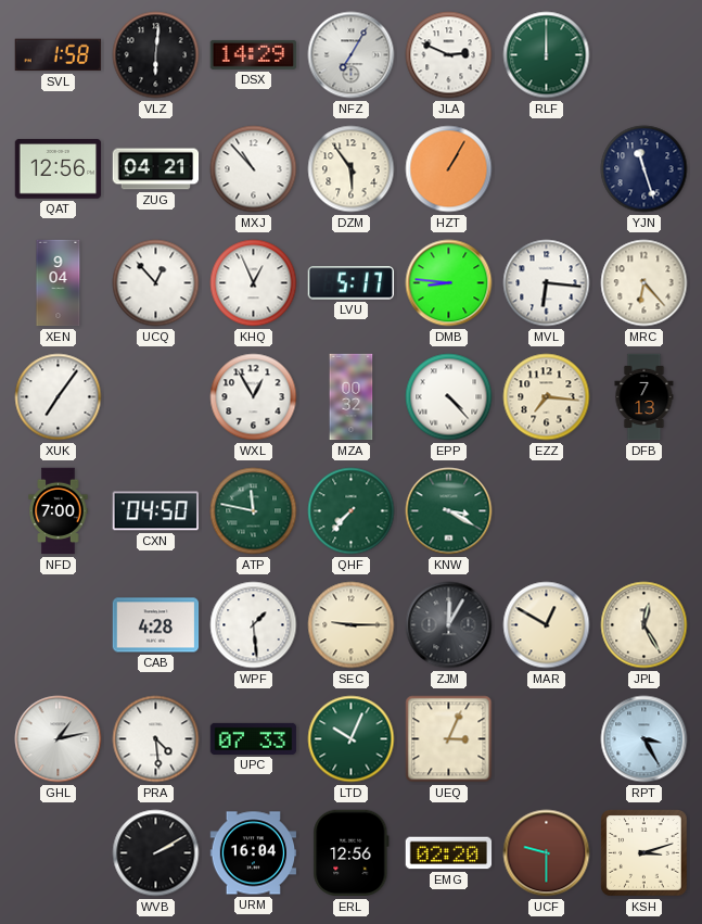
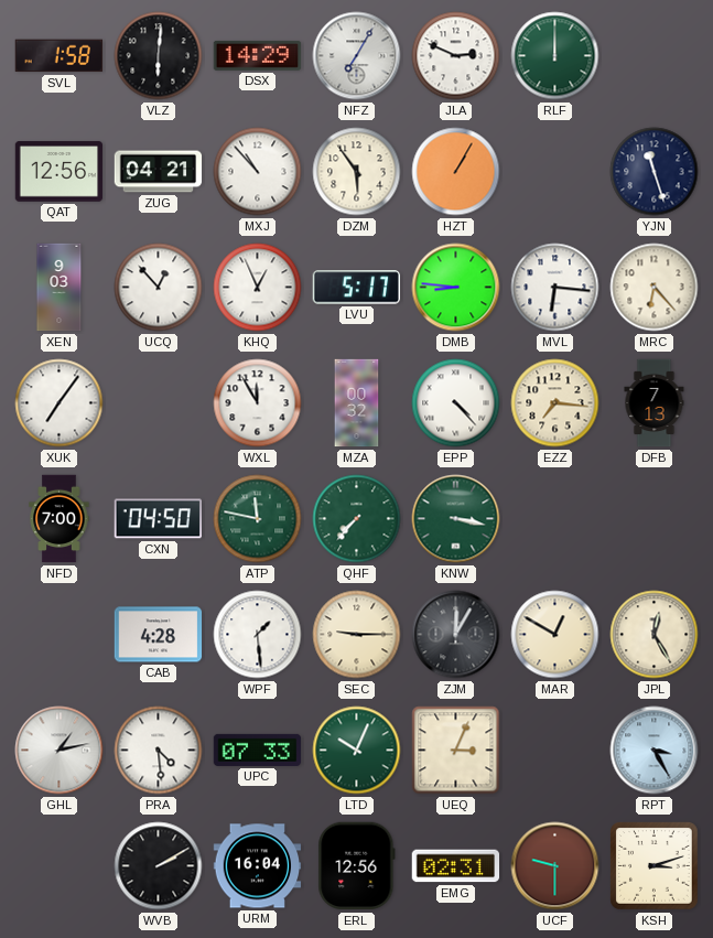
XEN: 9:04 -> 9:03
WXL: 12:55 -> 11:55
KNW: 3:20 -> 3:17
EMG: 02:20 -> 02:31
